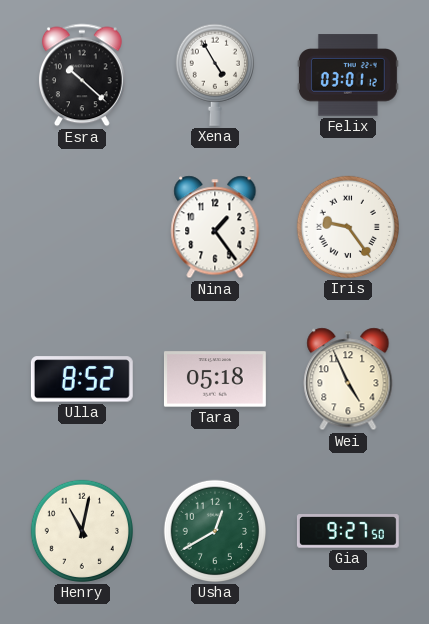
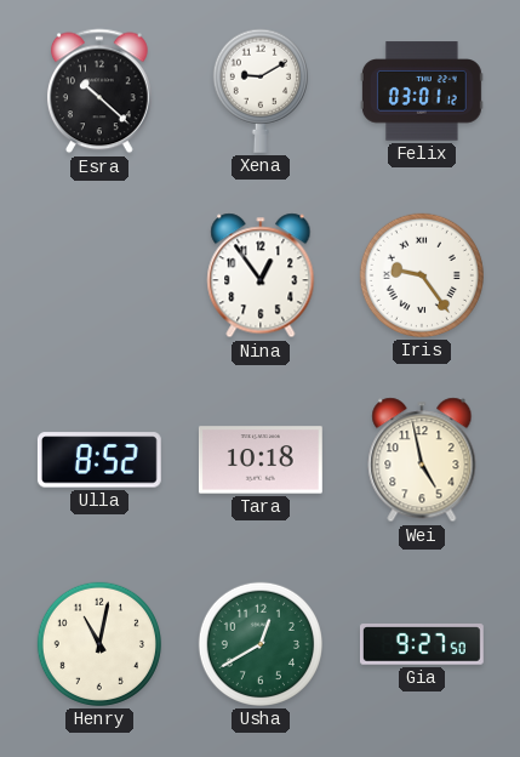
Xena: 4:55 -> 9:10
Nina: 1:24 -> 12:54
Tara: 05:18 -> 10:18
Wei: 4:56 -> 4:58
